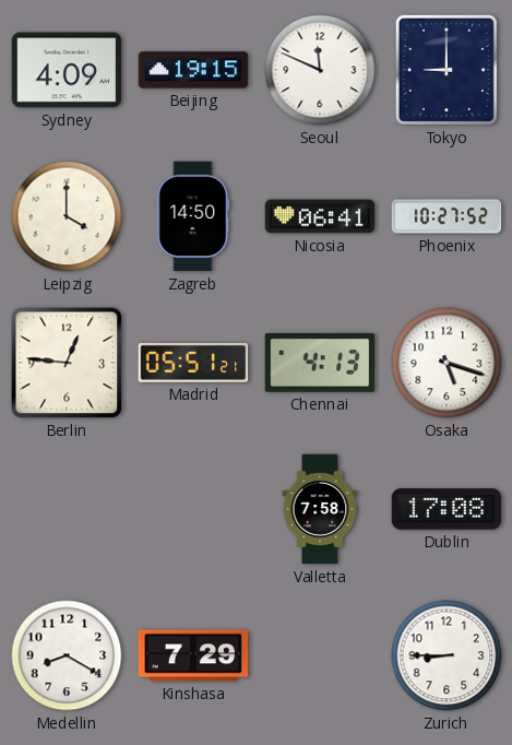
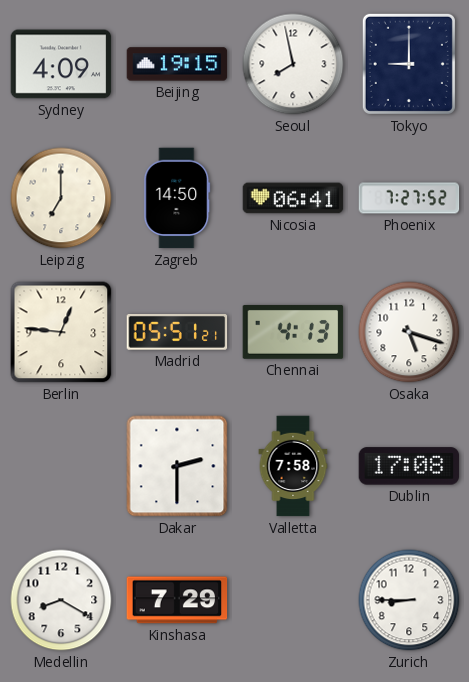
Seoul: 11:49 -> 7:58
Leipzig: 4:00 -> 7:00
Phoenix: 10:27 -> 7:27
Dakar: none -> 2:30
